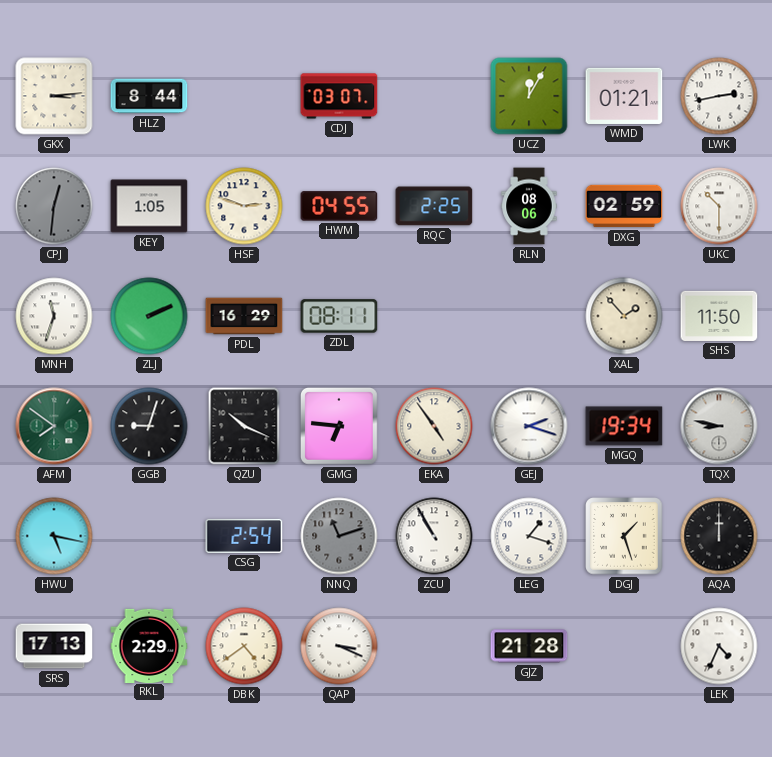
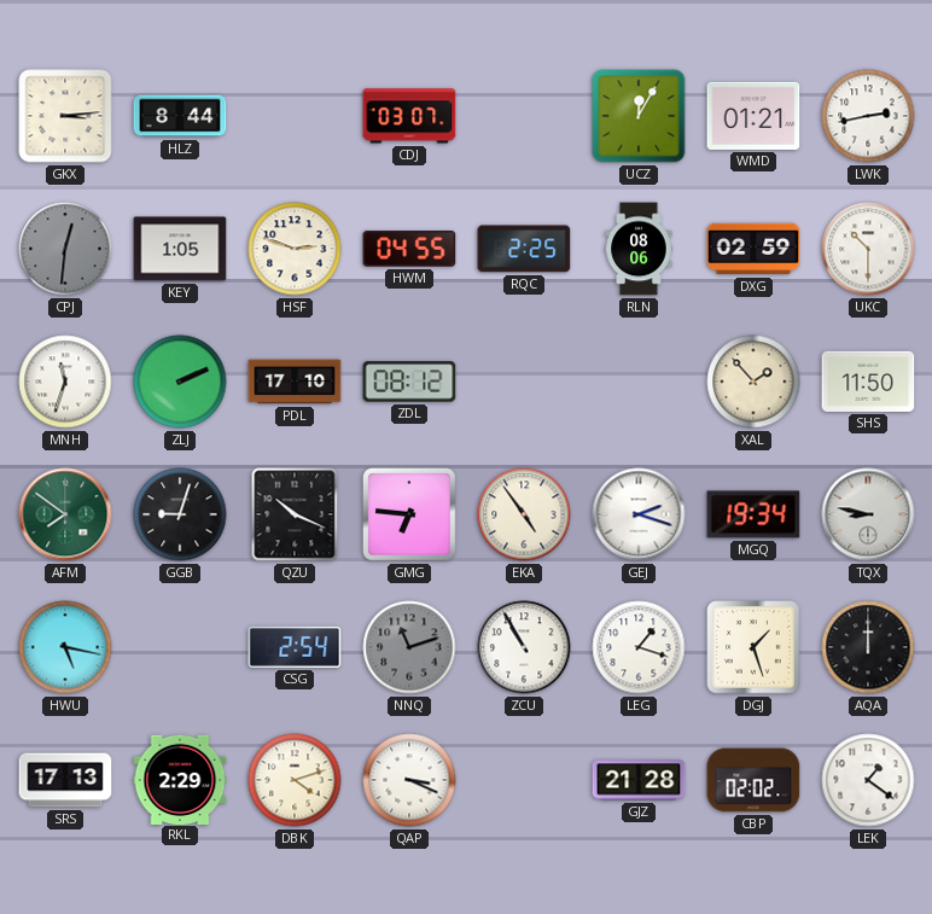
PDL: 16:29 -> 17:10
ZDL: 08:11 -> 08:12
DBK: 4:39 -> 4:12
CBP: none -> 02:02
LEK: 4:34 -> 1:21
